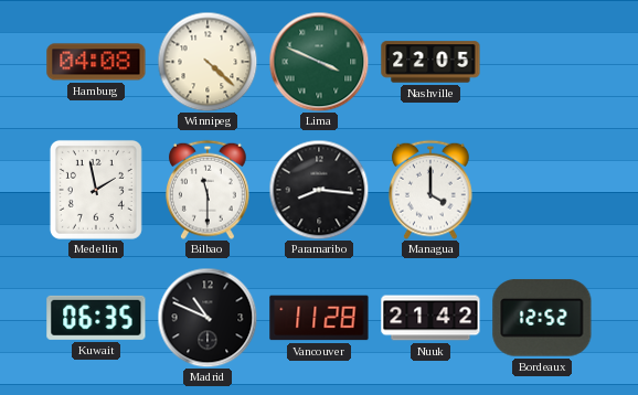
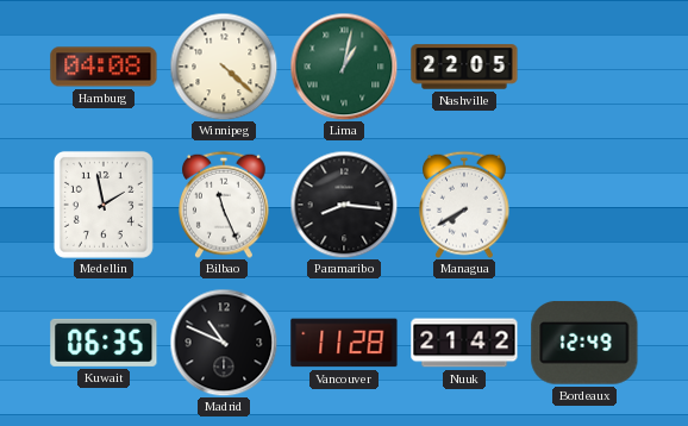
Lima: 3:49 -> 1:02
Bilbao: 11:30 -> 11:26
Managua: 4:00 -> 7:40
Bordeaux: 12:52 -> 12:49
